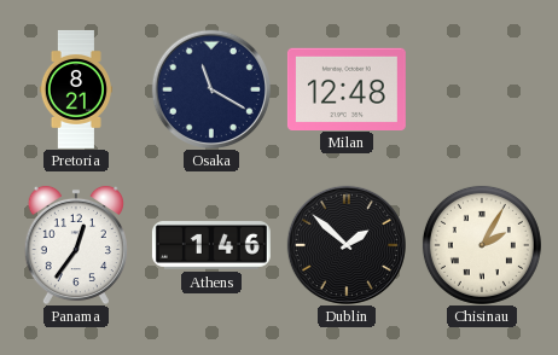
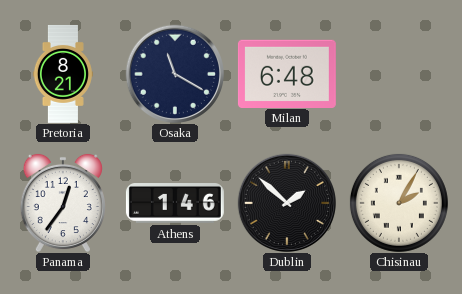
Milan: 12:48 -> 6:48
